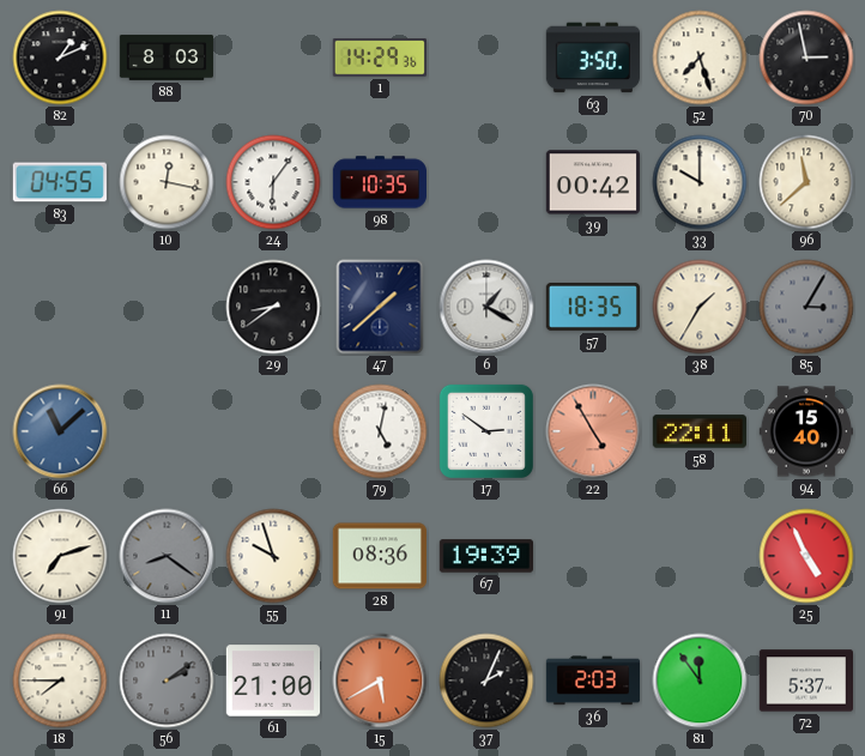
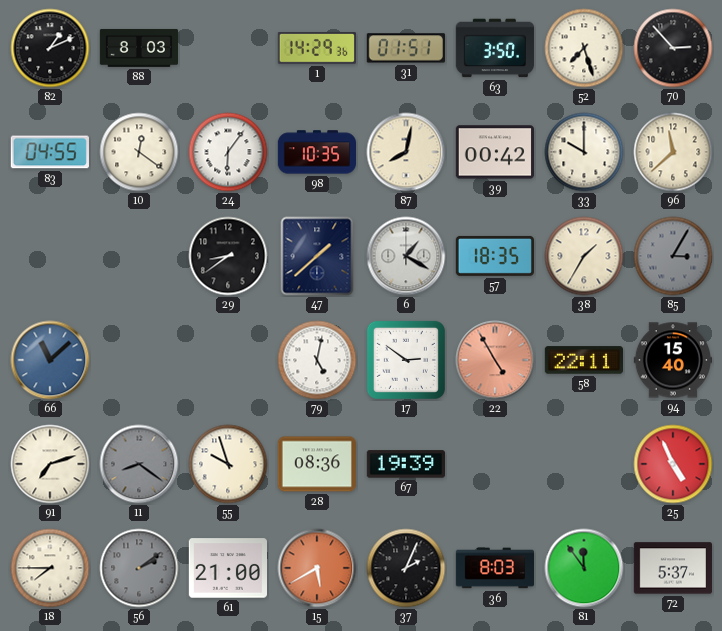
31: none -> 01:51
70: 2:58 -> 2:53
10: 12:17 -> 12:21
87: none -> 8:02
36: 2:03 -> 8:03
